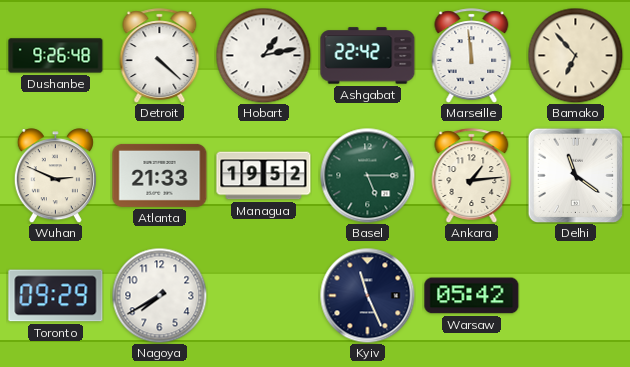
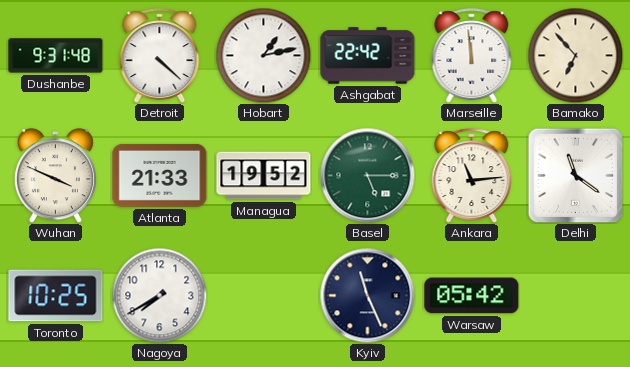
Dushanbe: 9:26 -> 9:31
Wuhan: 2:49 -> 3:49
Ankara: 1:14 -> 11:14
Toronto: 09:29 -> 10:25
